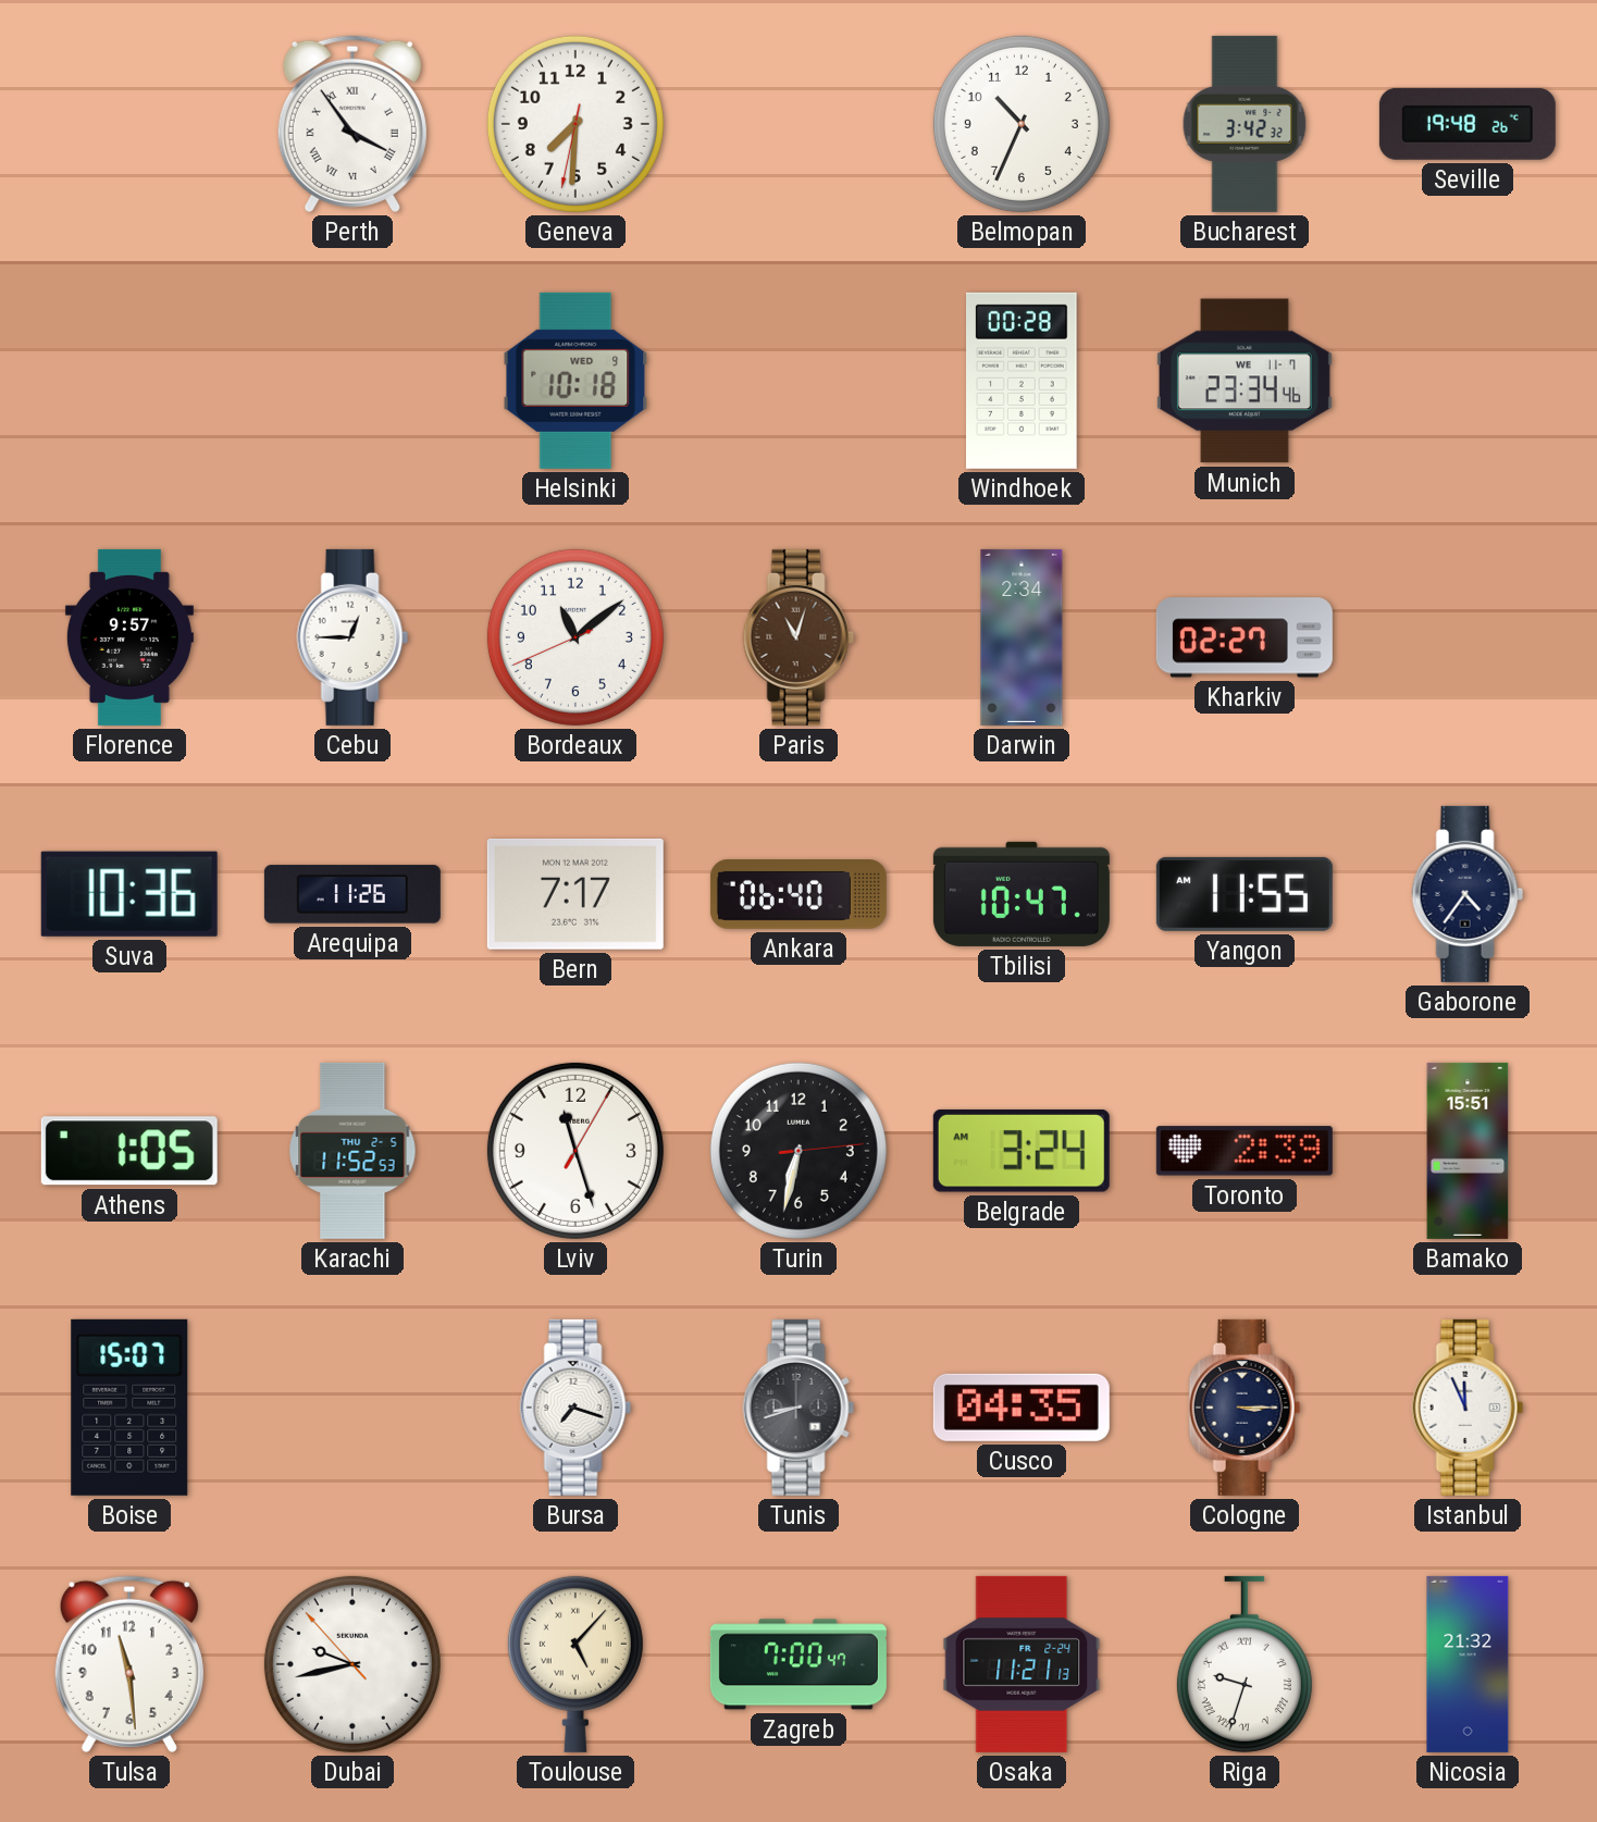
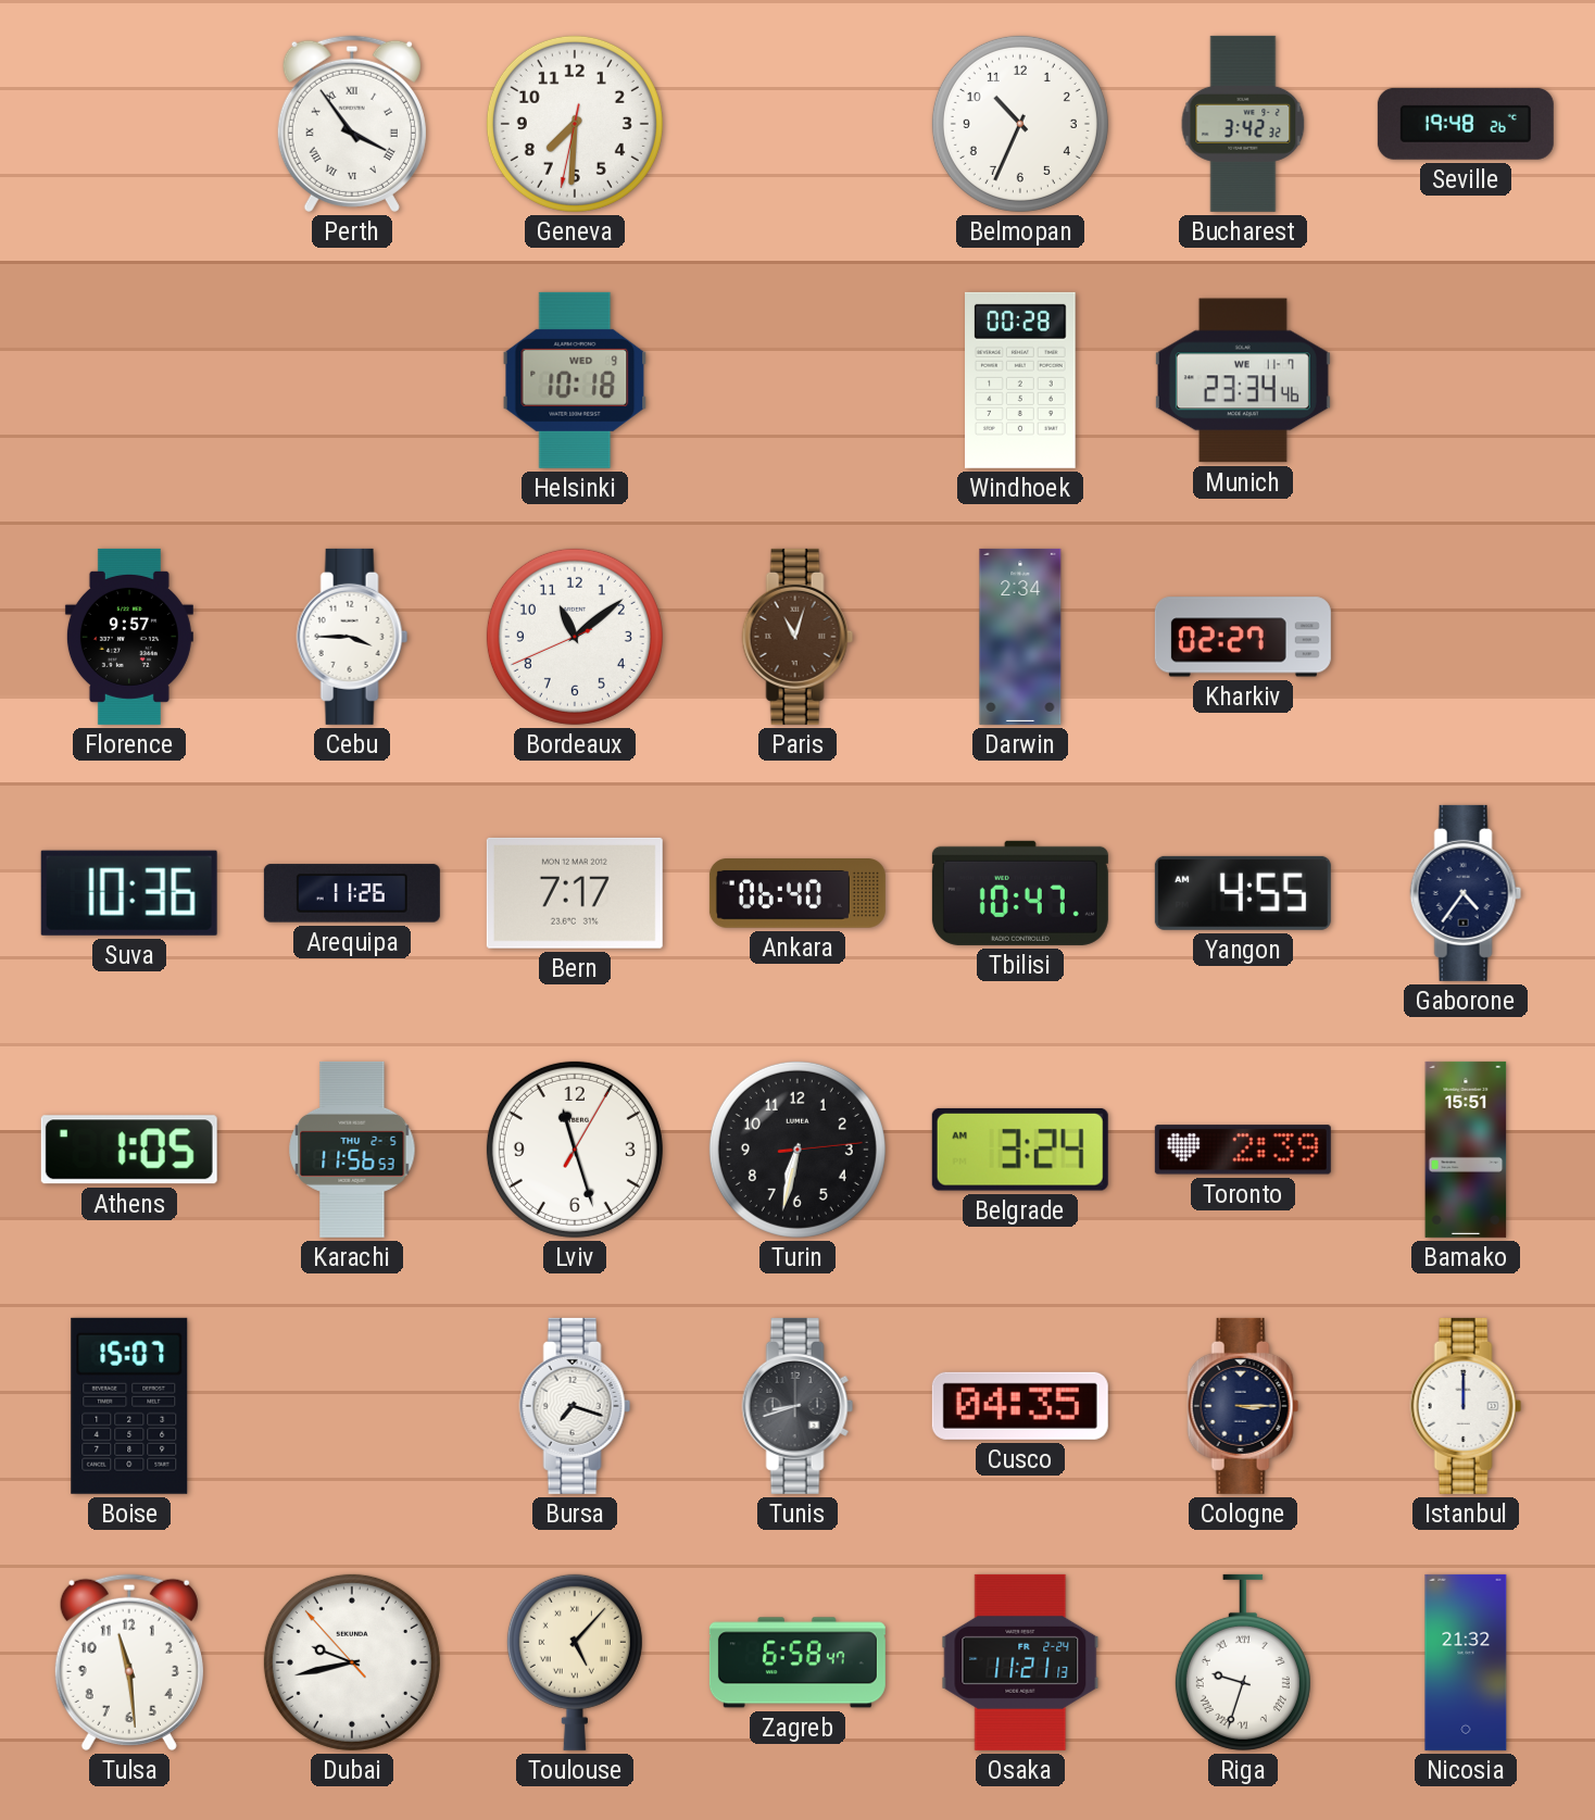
Cebu: 12:45 -> 3:45
Yangon: 11:55 -> 4:55
Karachi: 11:52 -> 11:56
Istanbul: 11:56 -> 12:00
Zagreb: 7:00 -> 6:58
